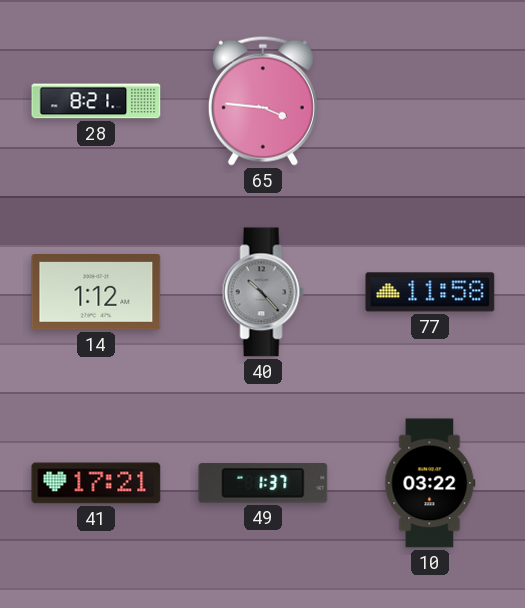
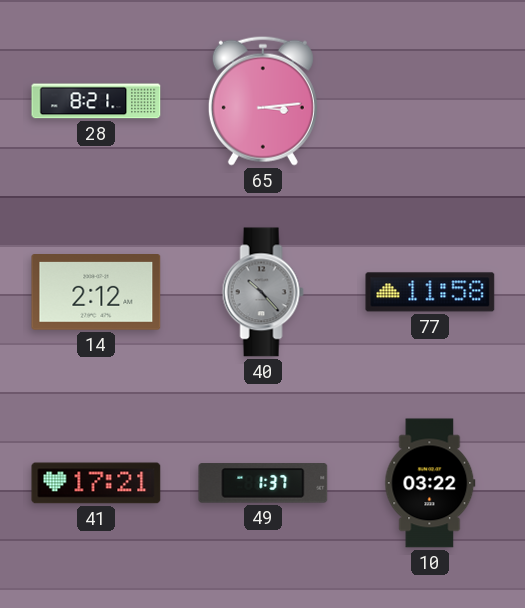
65: 3:46 -> 3:14
14: 1:12 -> 2:12
